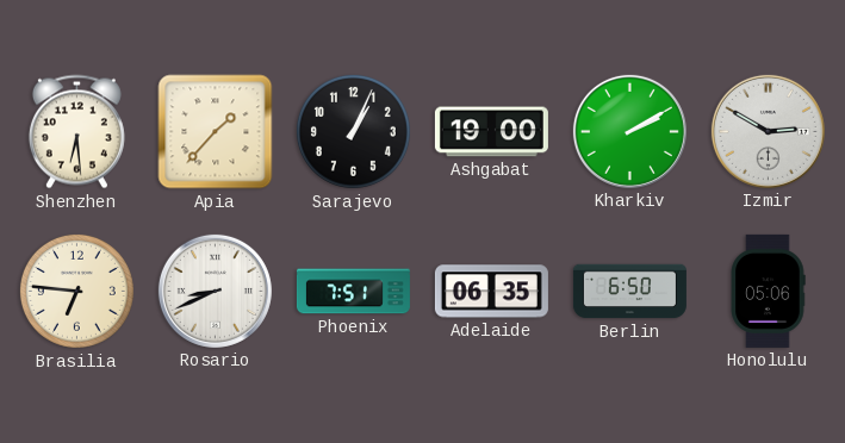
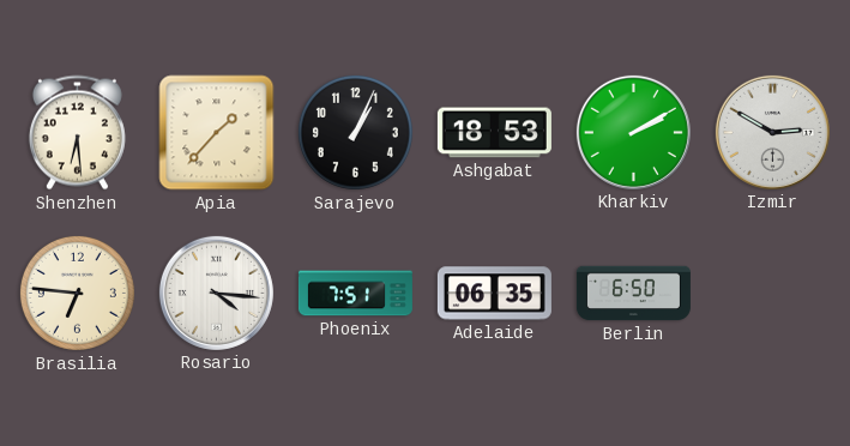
Ashgabat: 19:00 -> 18:53
Rosario: 8:41 -> 4:16
Honolulu: 05:06 -> none
